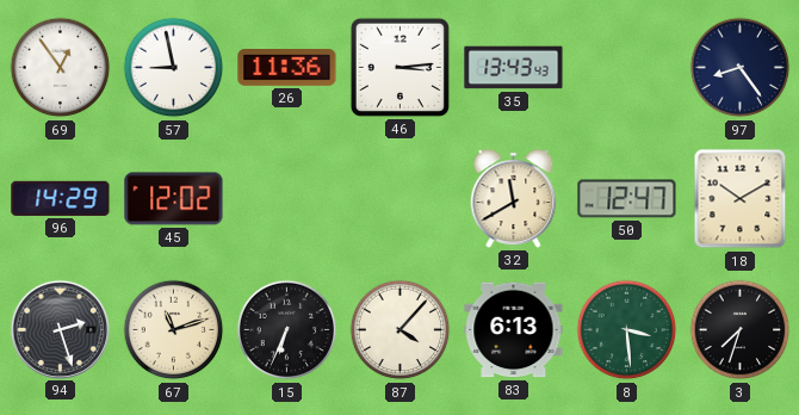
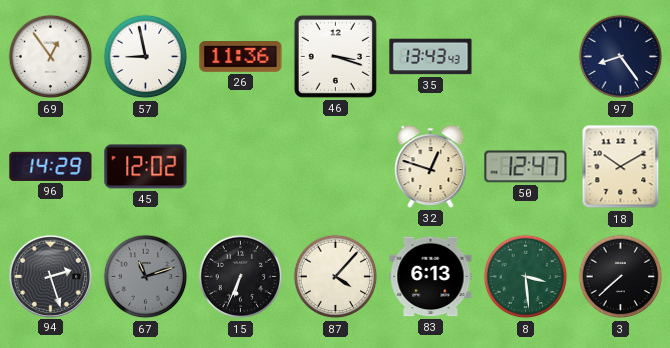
46: 3:14 -> 3:18
32: 11:40 -> 12:48
67 dial: cream -> grey
3: 7:33 -> 7:38
